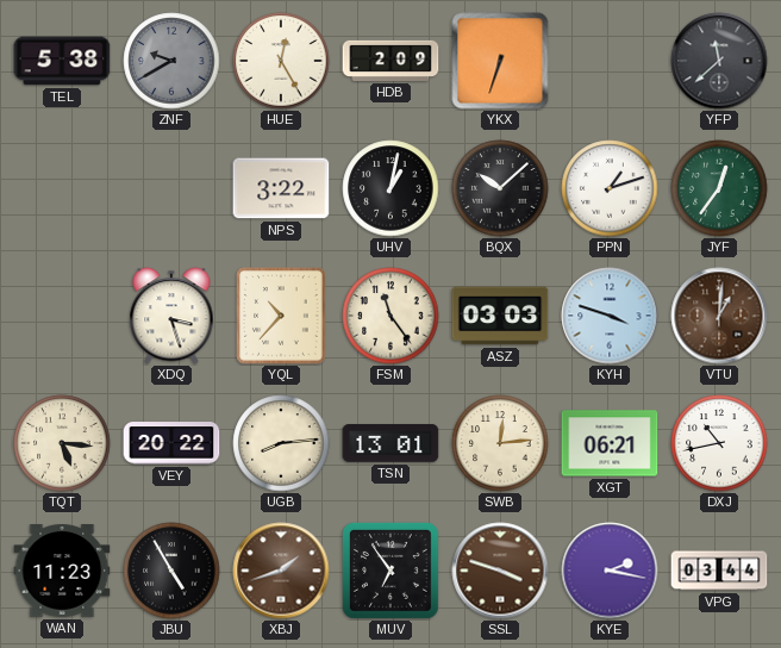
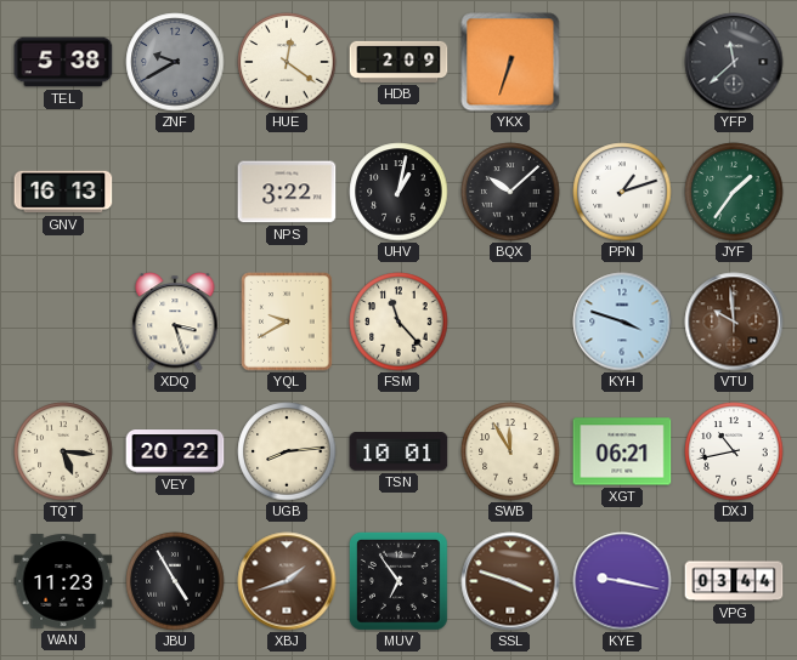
HUE: 12:25 -> 12:21
GNV: none -> 16:13
JYF: 12:36 -> 1:36
YQL: 10:37 -> 9:40
FSM: 11:24 -> 11:23
ASZ: 03:03 -> none
VTU: 1:01 -> 9:59
TSN: 13:01 -> 10:01
SWB: 12:14 -> 11:55
KYE: 2:17 -> 9:17
